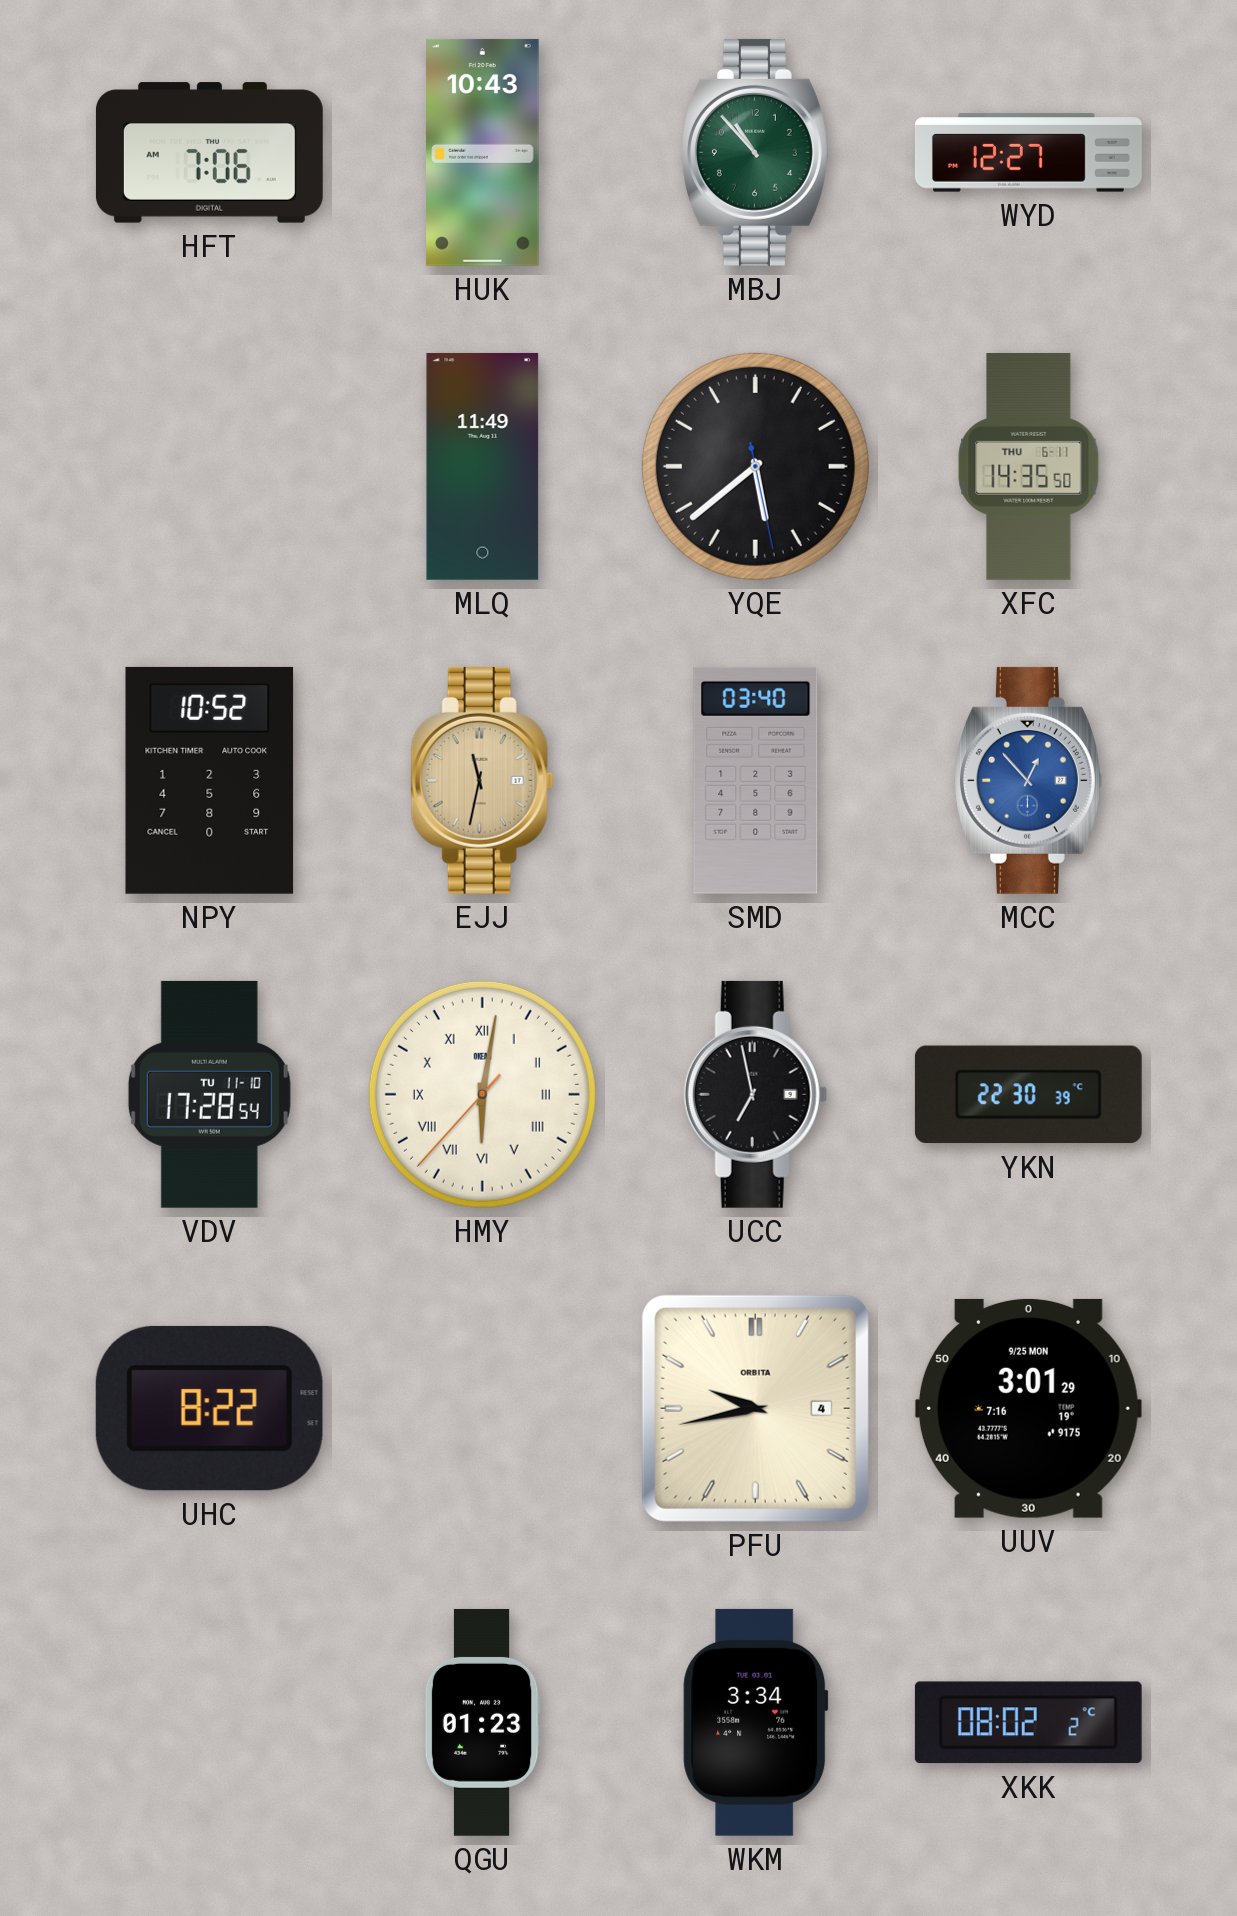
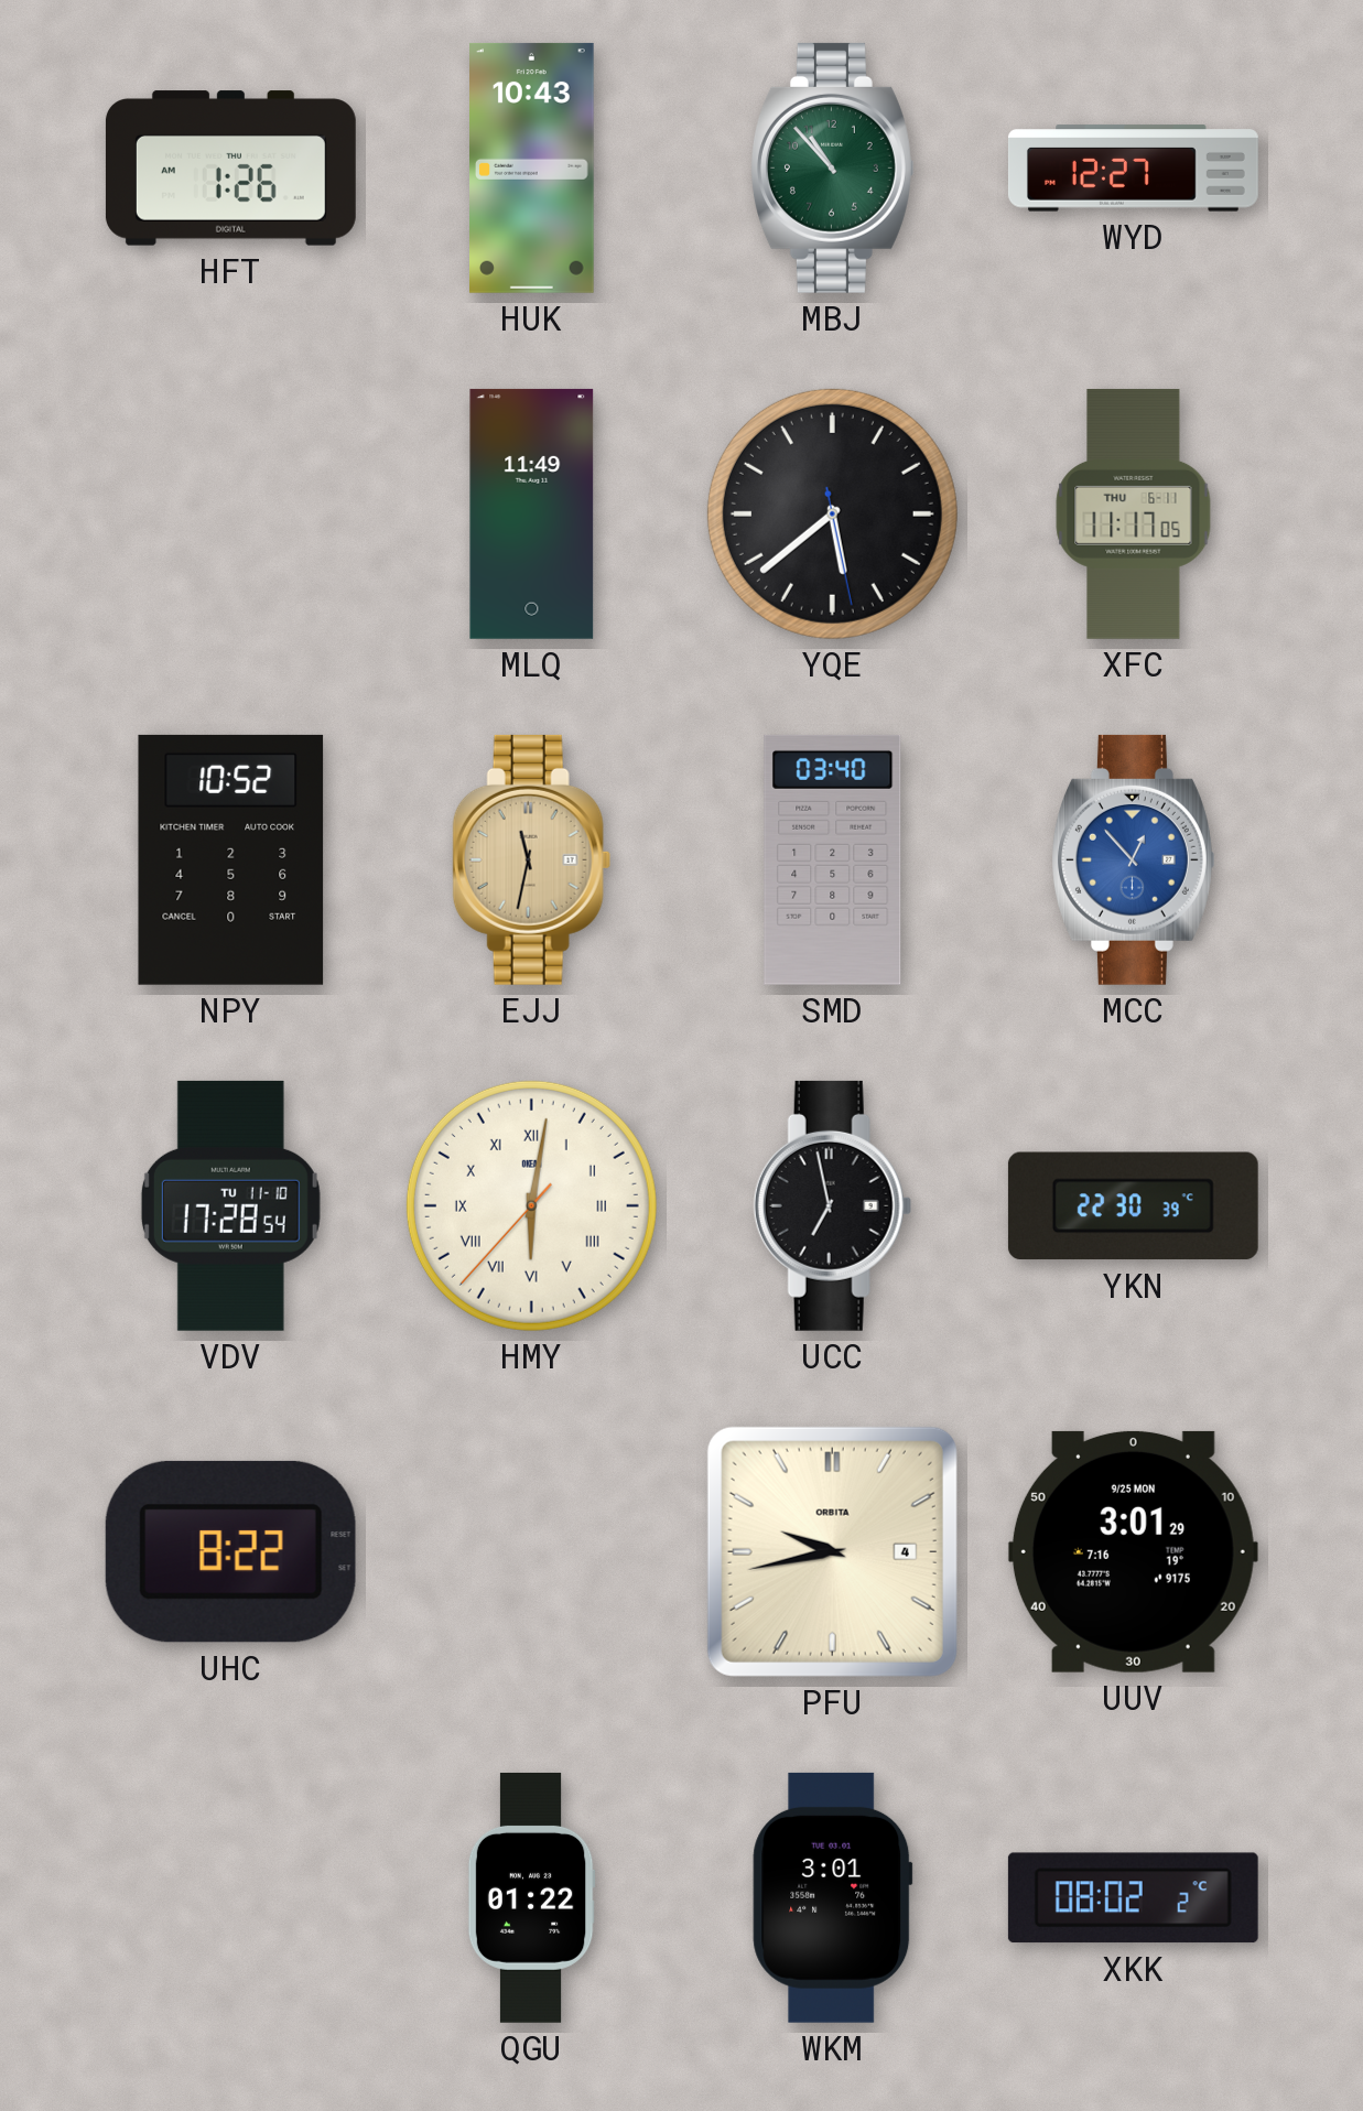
HFT: 7:06 -> 1:26
XFC: 14:35 -> 11:17
QGU: 01:23 -> 01:22
WKM: 3:34 -> 3:01
